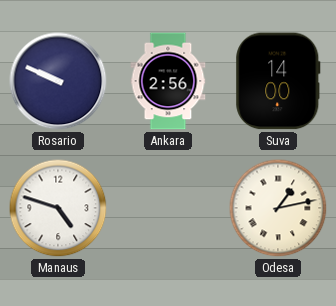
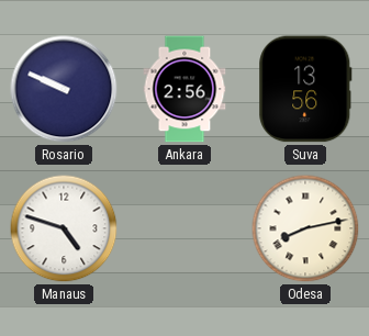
Suva: 14:00 -> 13:56
Odesa: 1:13 -> 8:13
